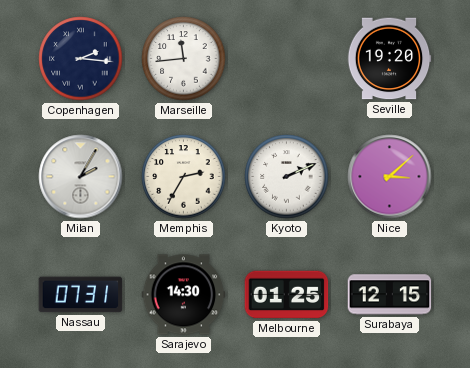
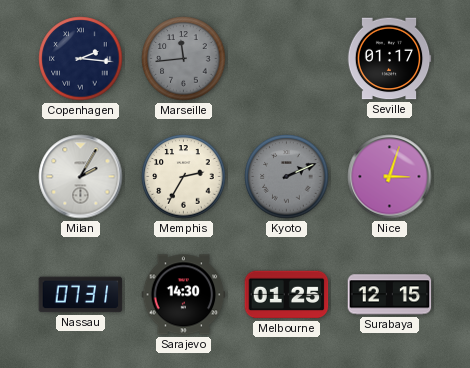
Marseille dial: white -> grey
Seville: 19:20 -> 01:17
Kyoto dial: white -> grey
Nice: 3:08 -> 3:03
